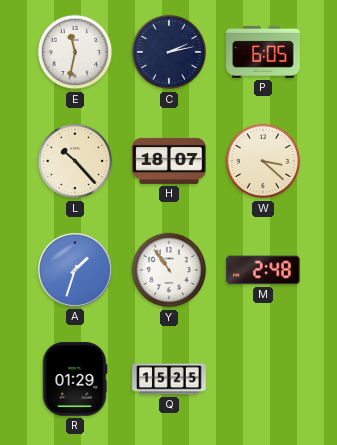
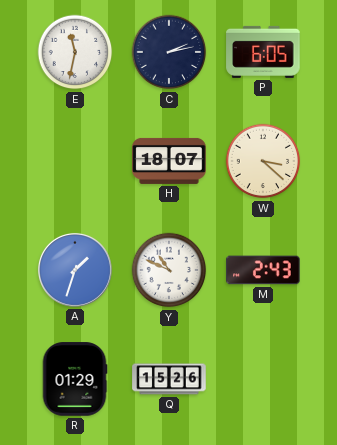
L: 10:23 -> none
Y: 10:54 -> 10:49
M: 2:48 -> 2:43
Q: 15:25 -> 15:26
